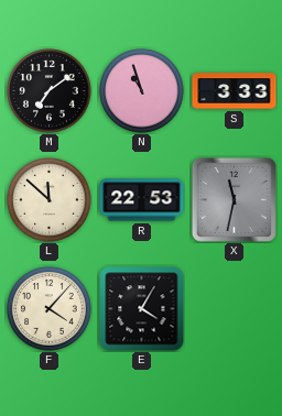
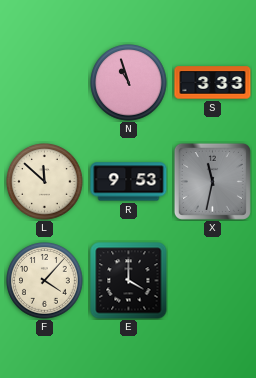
M: 7:09 -> none
R: 22:53 -> 9:53
E: 4:05 -> 4:00
